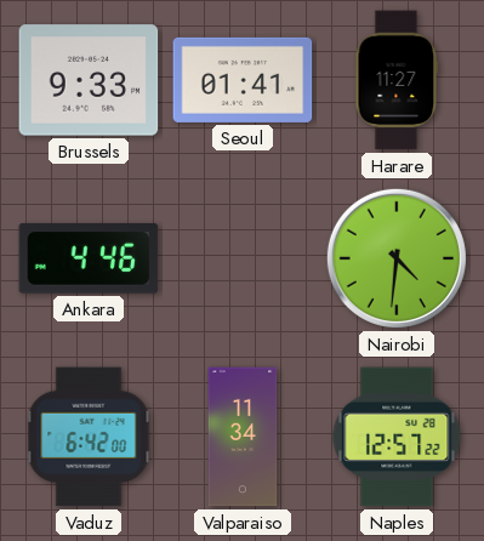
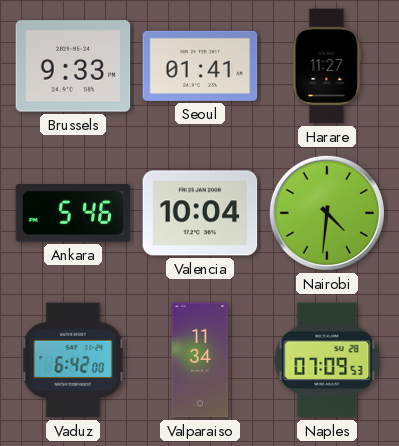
Ankara: 4:46 -> 5:46
Valencia: none -> 10:04
Naples: 12:57 -> 07:09
